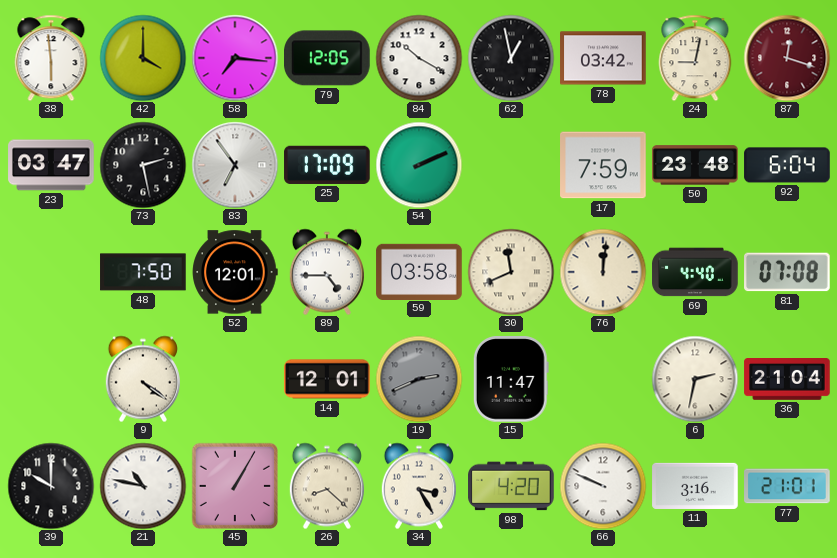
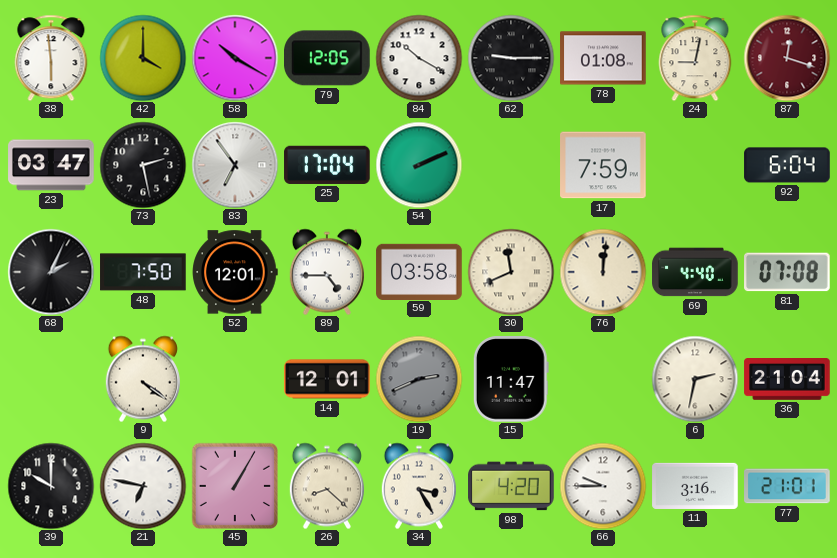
58: 7:16 -> 10:20
62: 12:58 -> 9:15
78: 03:42 -> 01:08
25: 17:09 -> 17:04
50: 23:48 -> none
68: none -> 2:04
21: 10:47 -> 6:47
66: 9:49 -> 9:45
